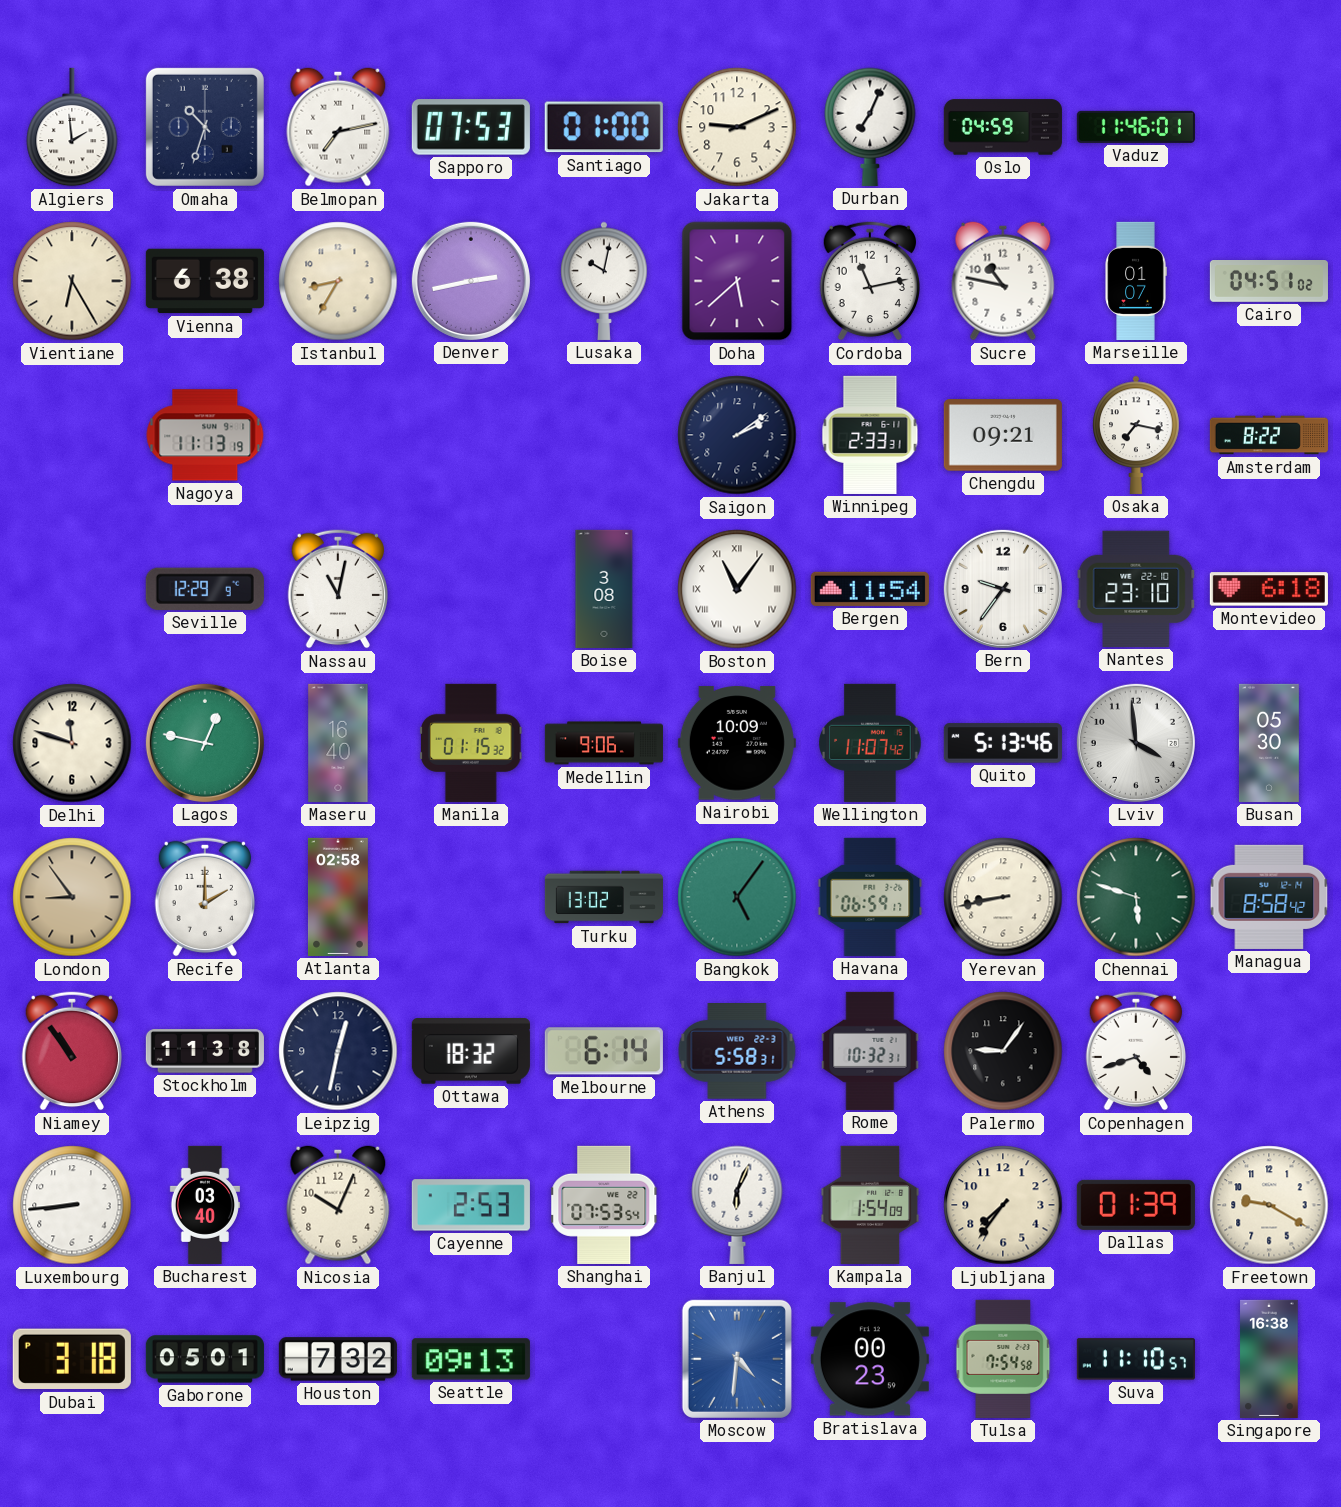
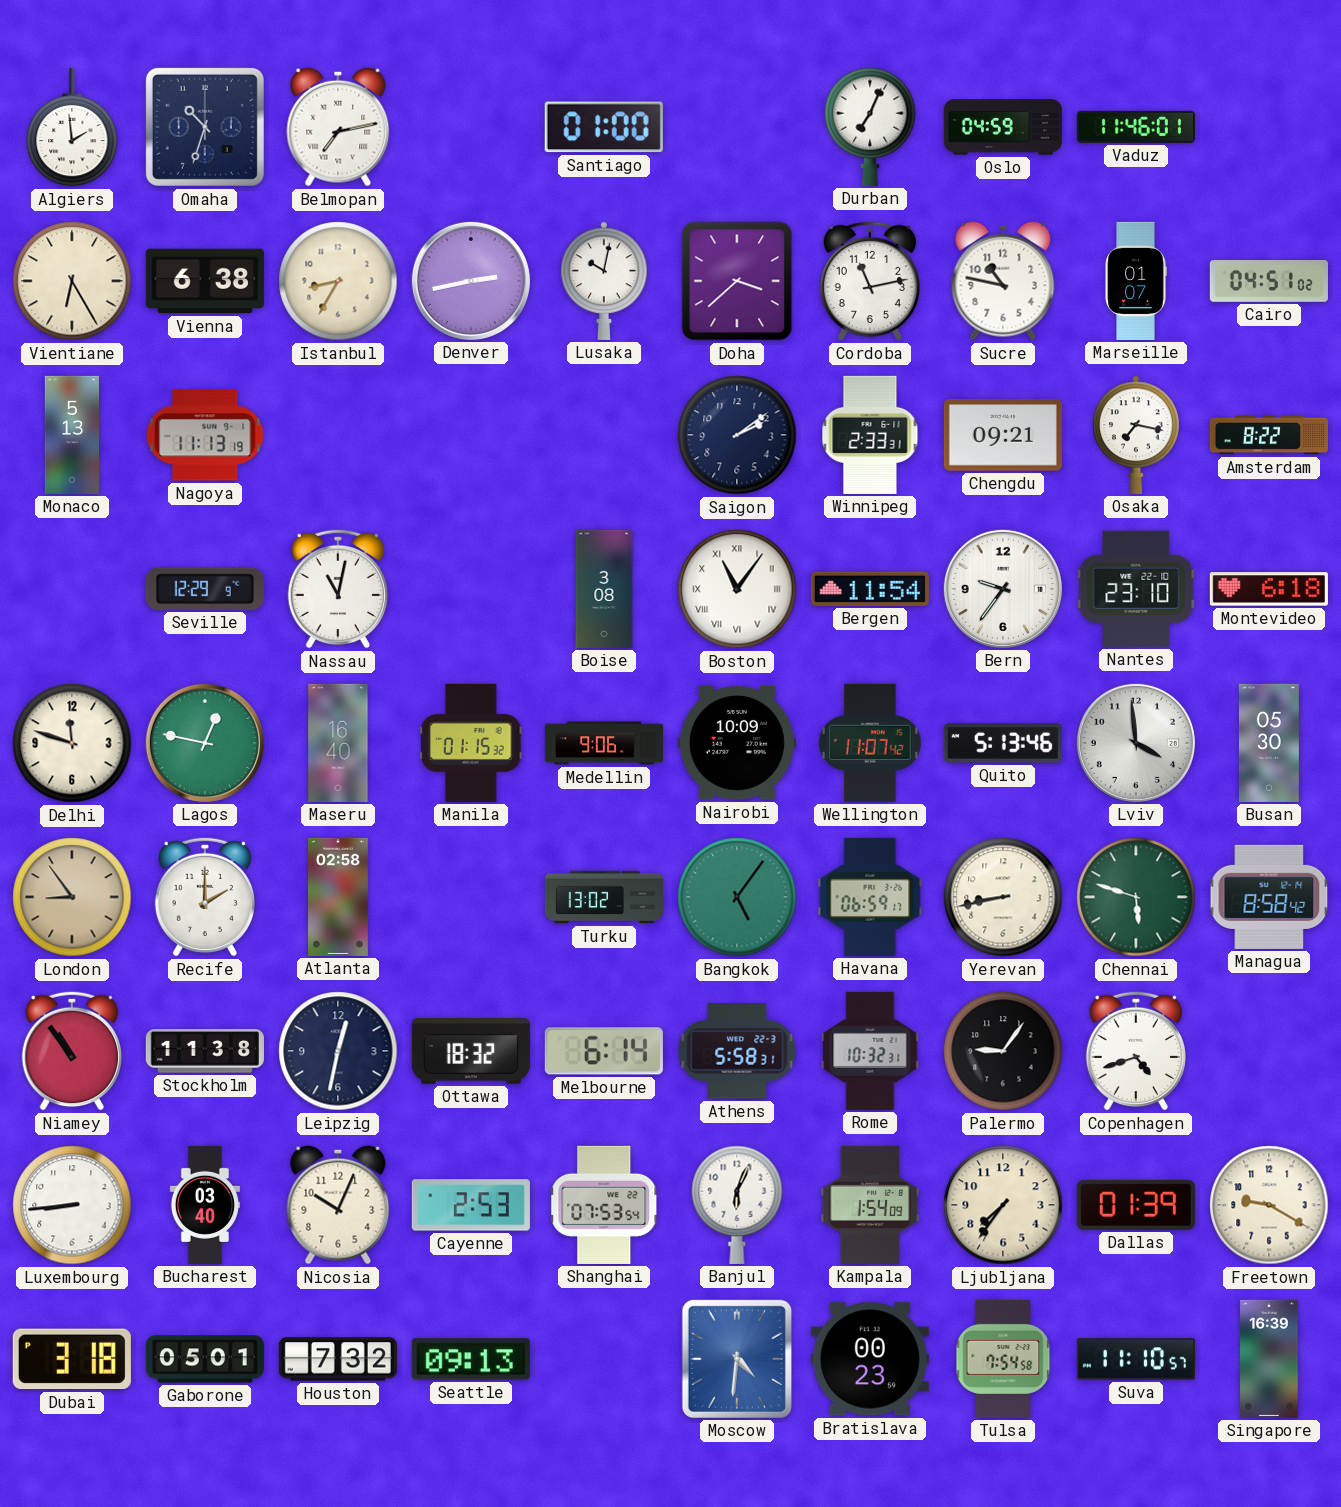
Sapporo: 07:53 -> none
Jakarta: 9:11 -> none
Doha: 5:38 -> 3:38
Monaco: none -> 5:13
Singapore: 16:38 -> 16:39
